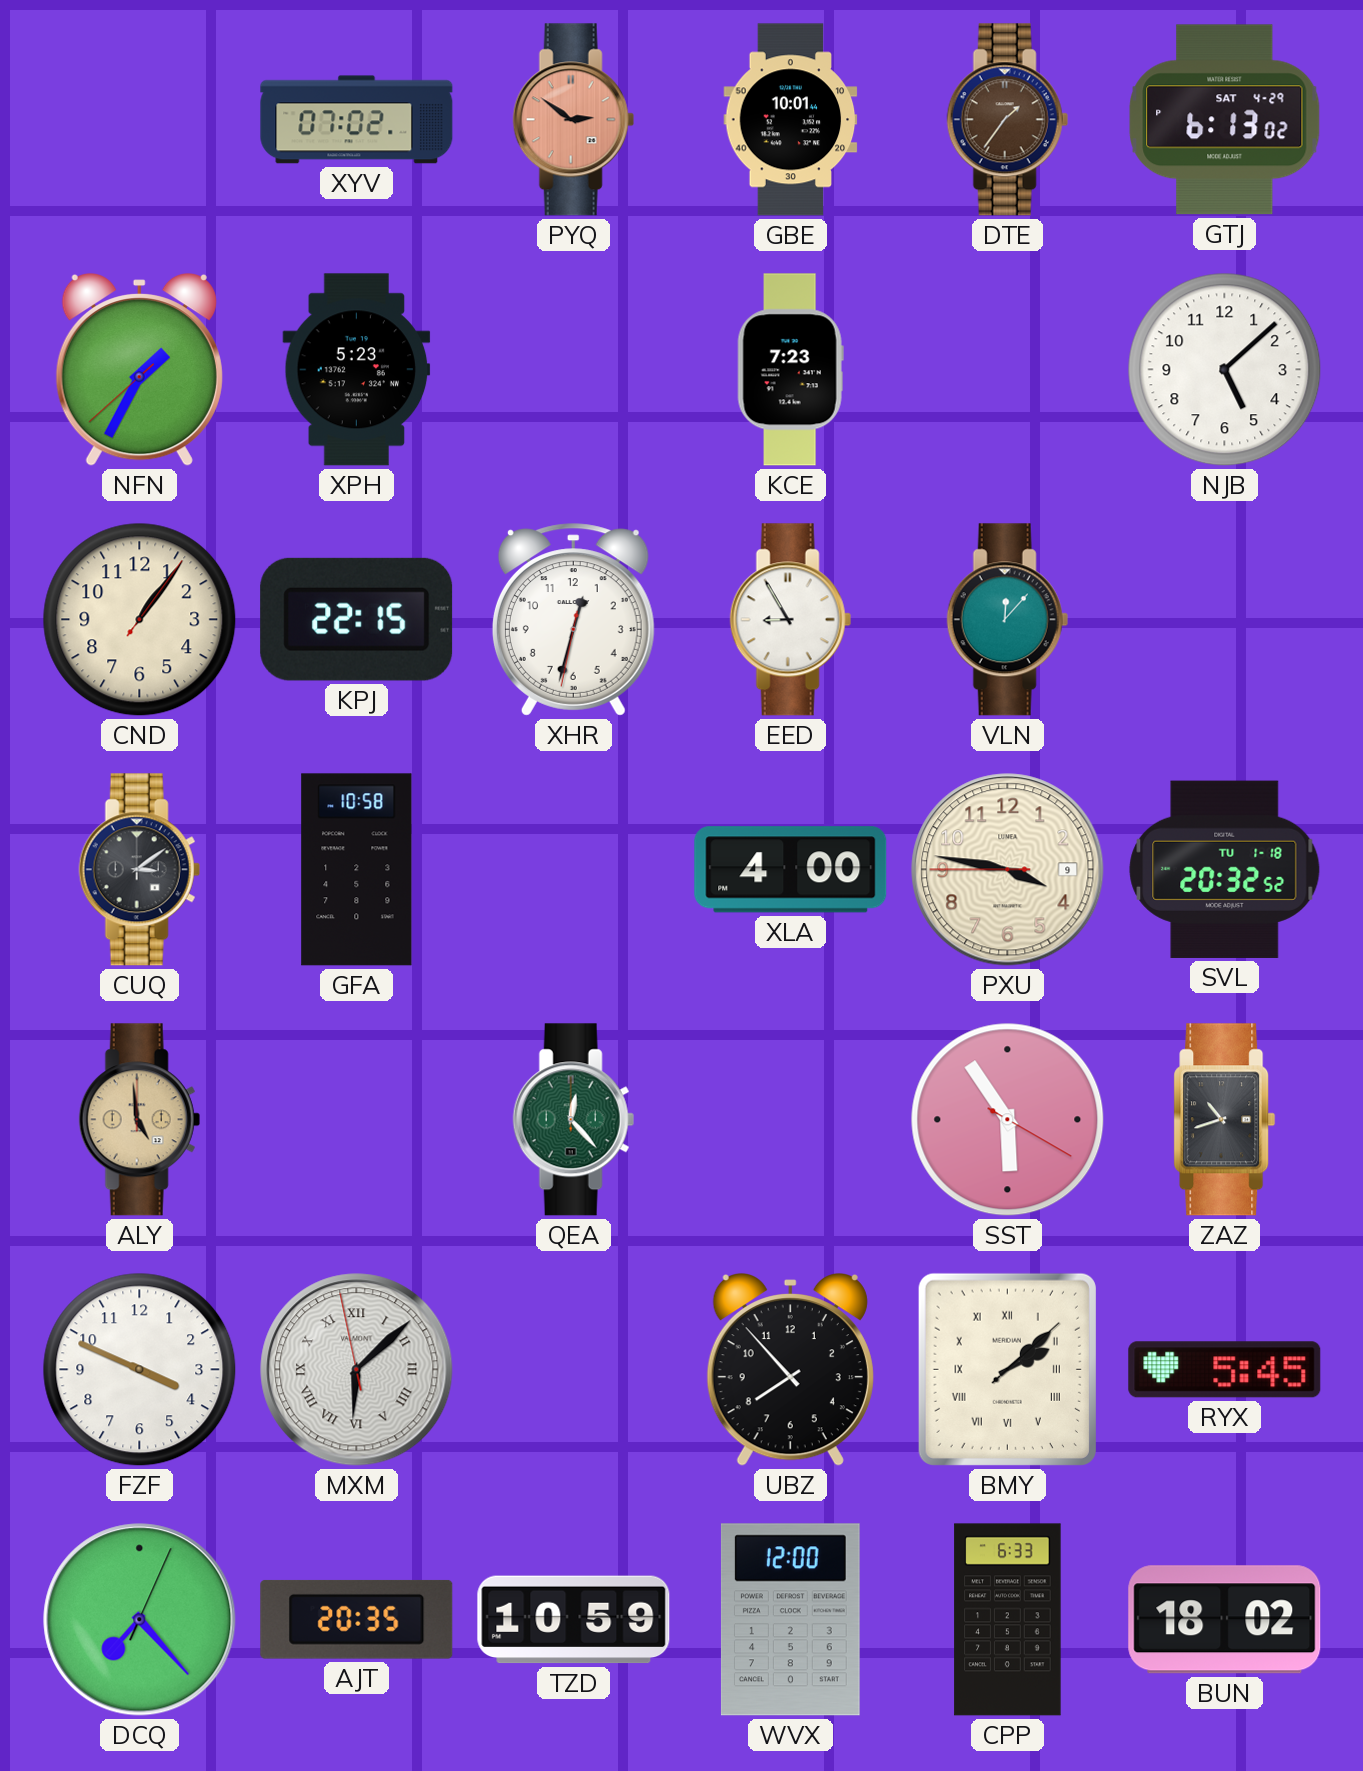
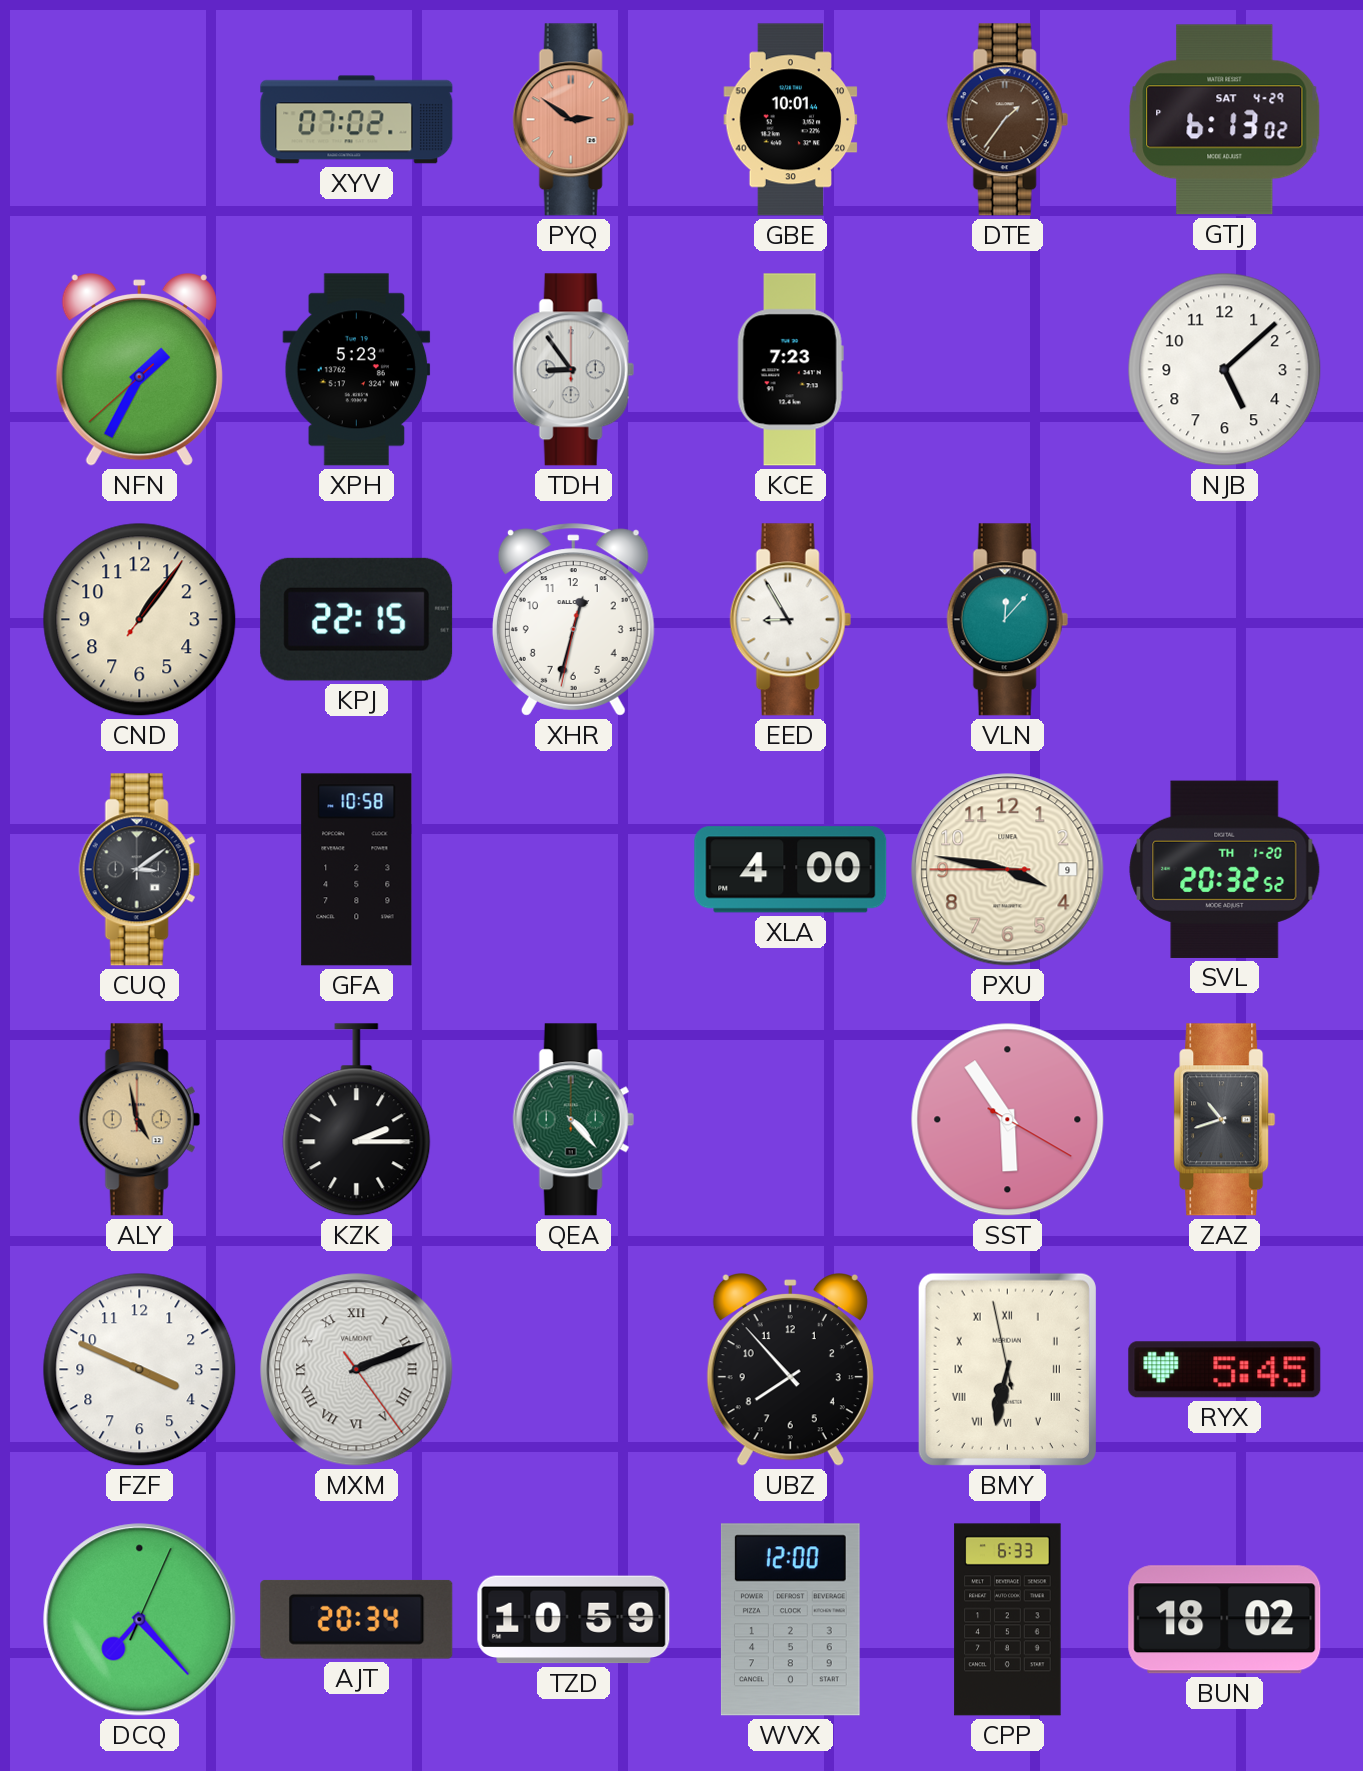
TDH: none -> 8:54
SVL date: TU 1-18 -> TH 1-20
ALY: 4:59 -> 4:58
KZK: none -> 2:15
QEA: 12:23 -> 4:23
MXM: 6:07 -> 2:11
BMY: 2:08 -> 6:31
AJT: 20:35 -> 20:34
